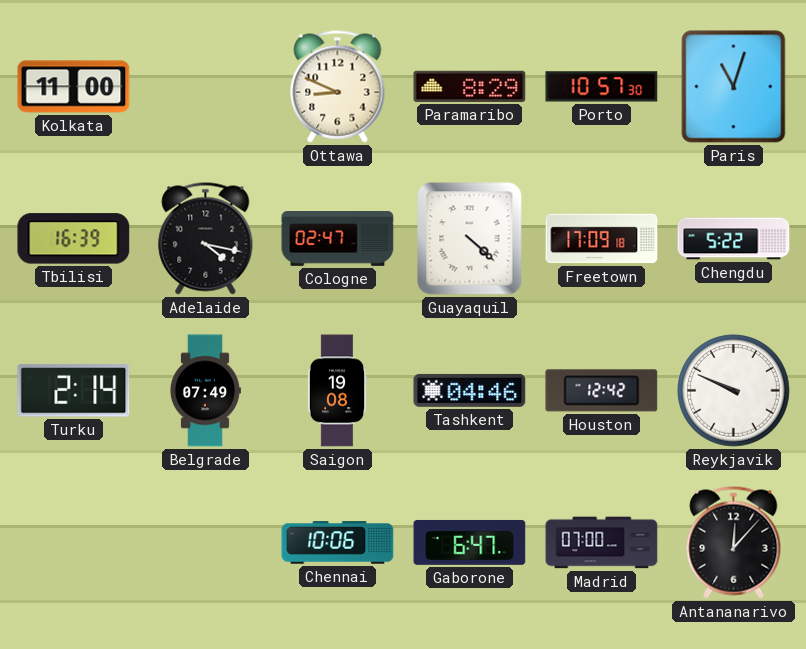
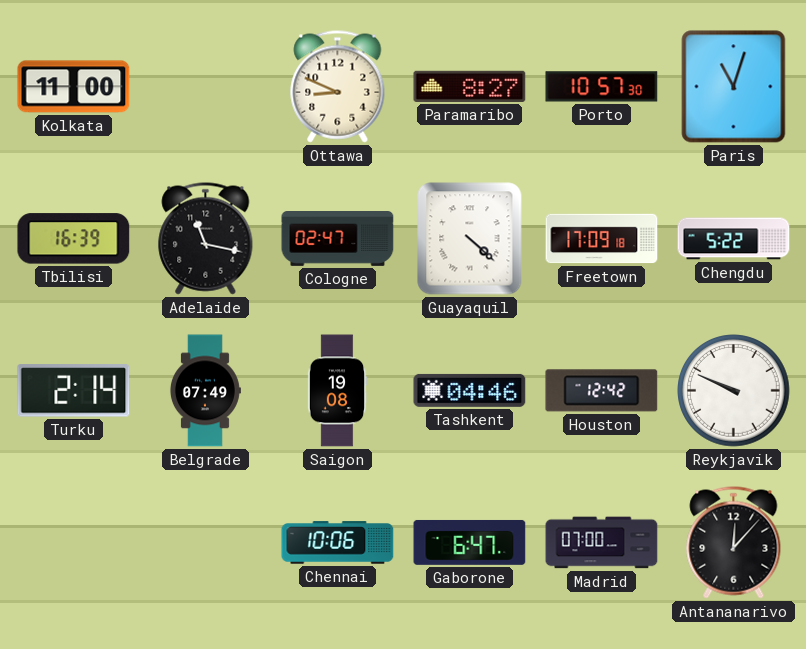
Paramaribo: 8:29 -> 8:27
Adelaide: 4:17 -> 11:17
